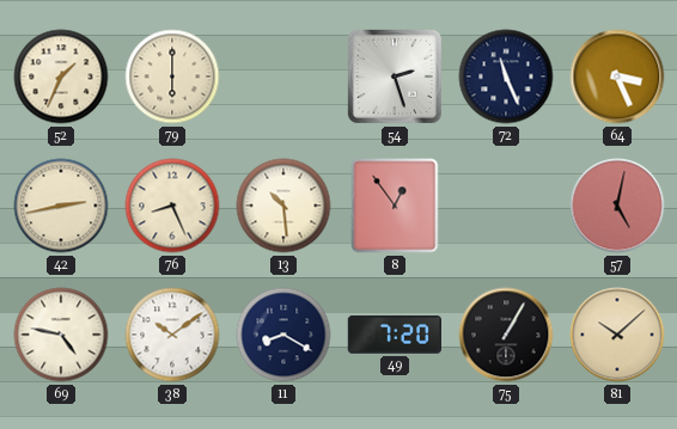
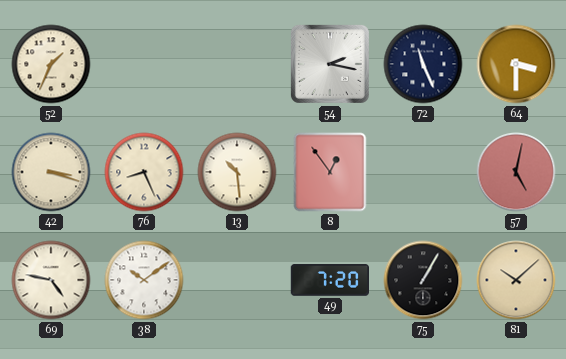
79: 6:00 -> none
54: 2:27 -> 2:17
64: 3:26 -> 3:30
42: 2:43 -> 3:18
11: 8:20 -> none
